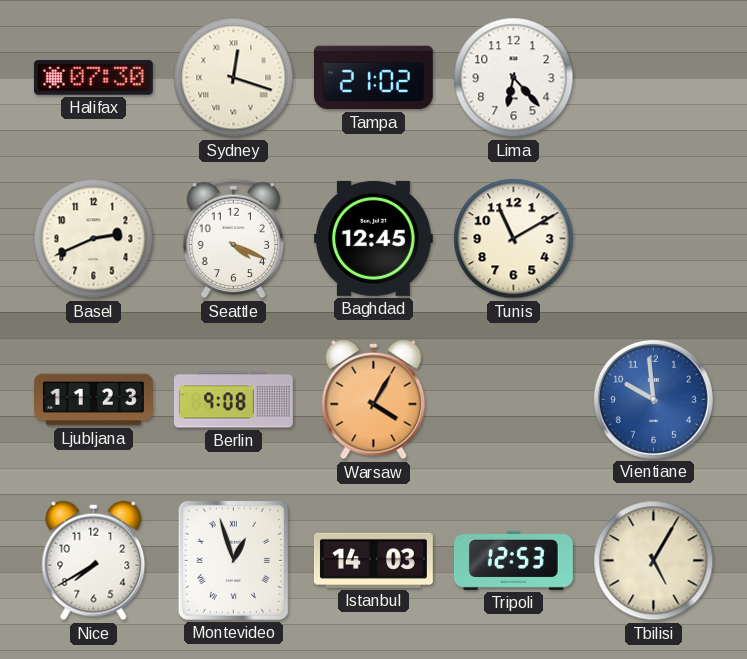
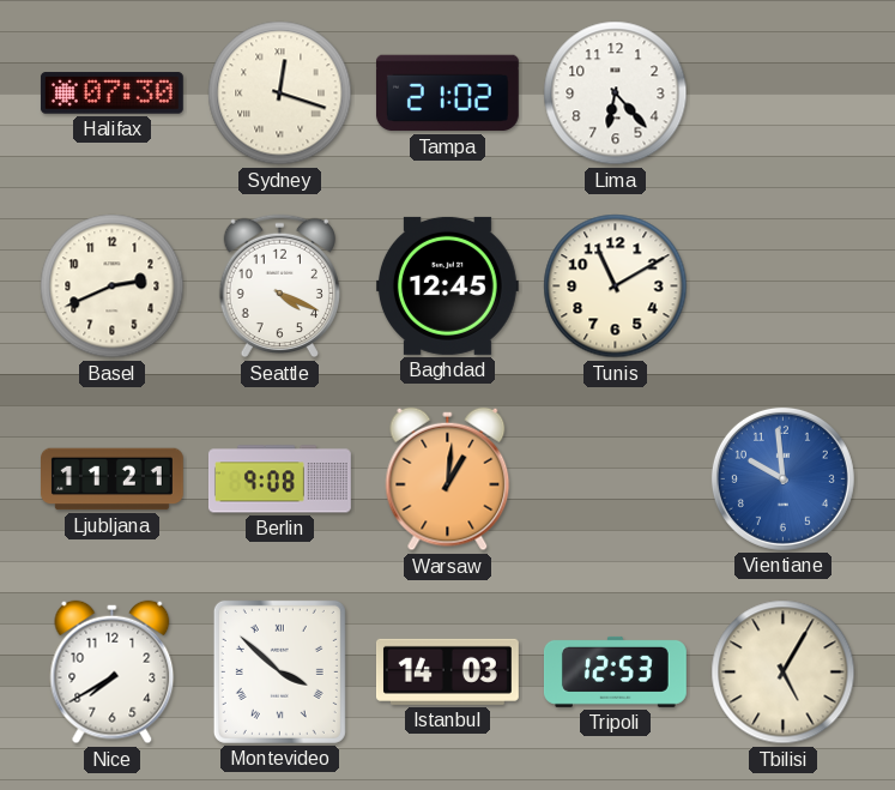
Ljubljana: 11:23 -> 11:21
Warsaw: 4:05 -> 1:01
Montevideo: 12:57 -> 3:52
